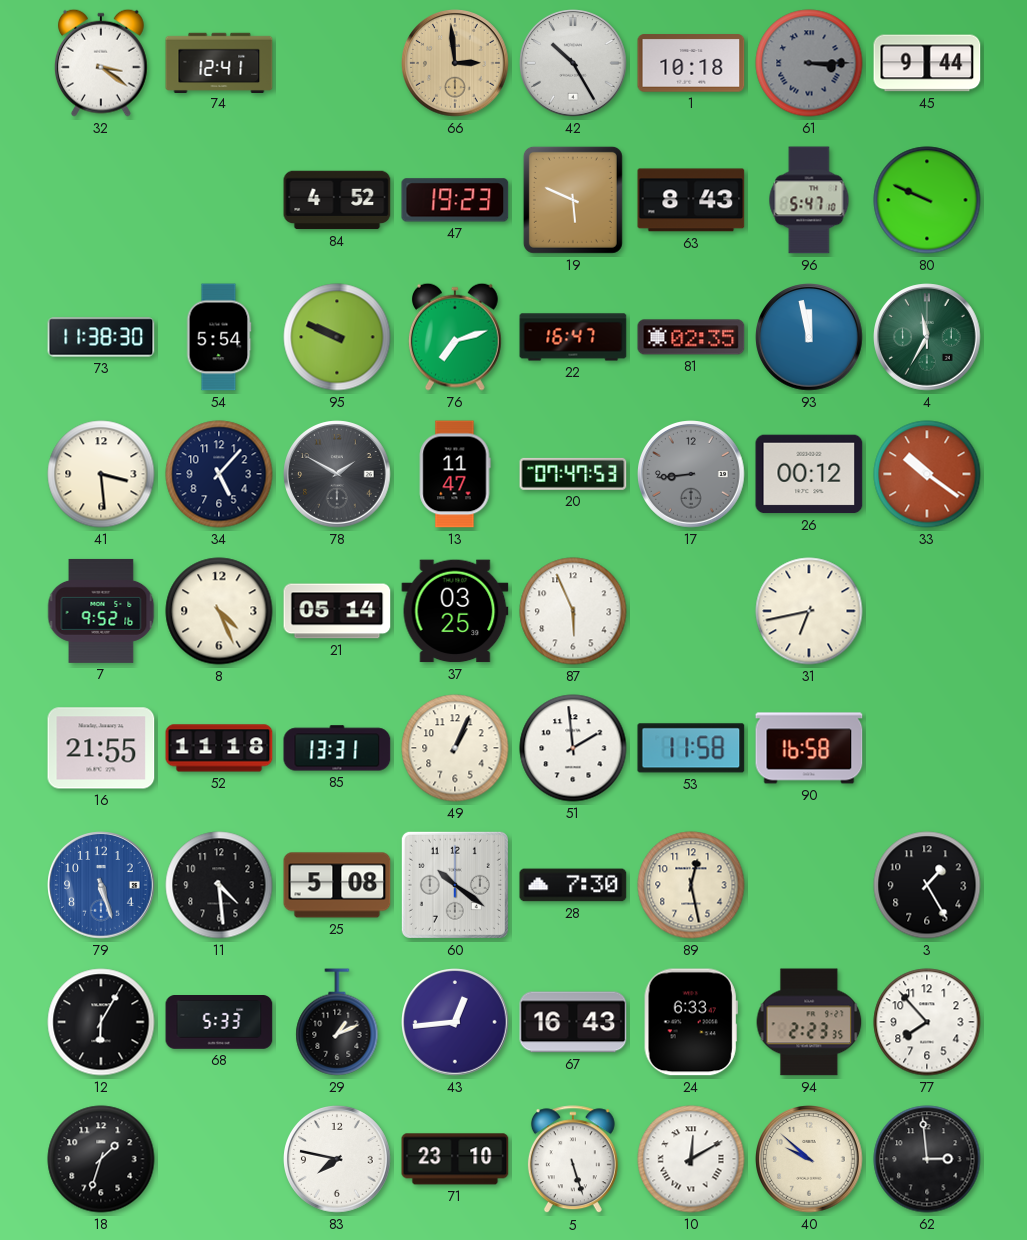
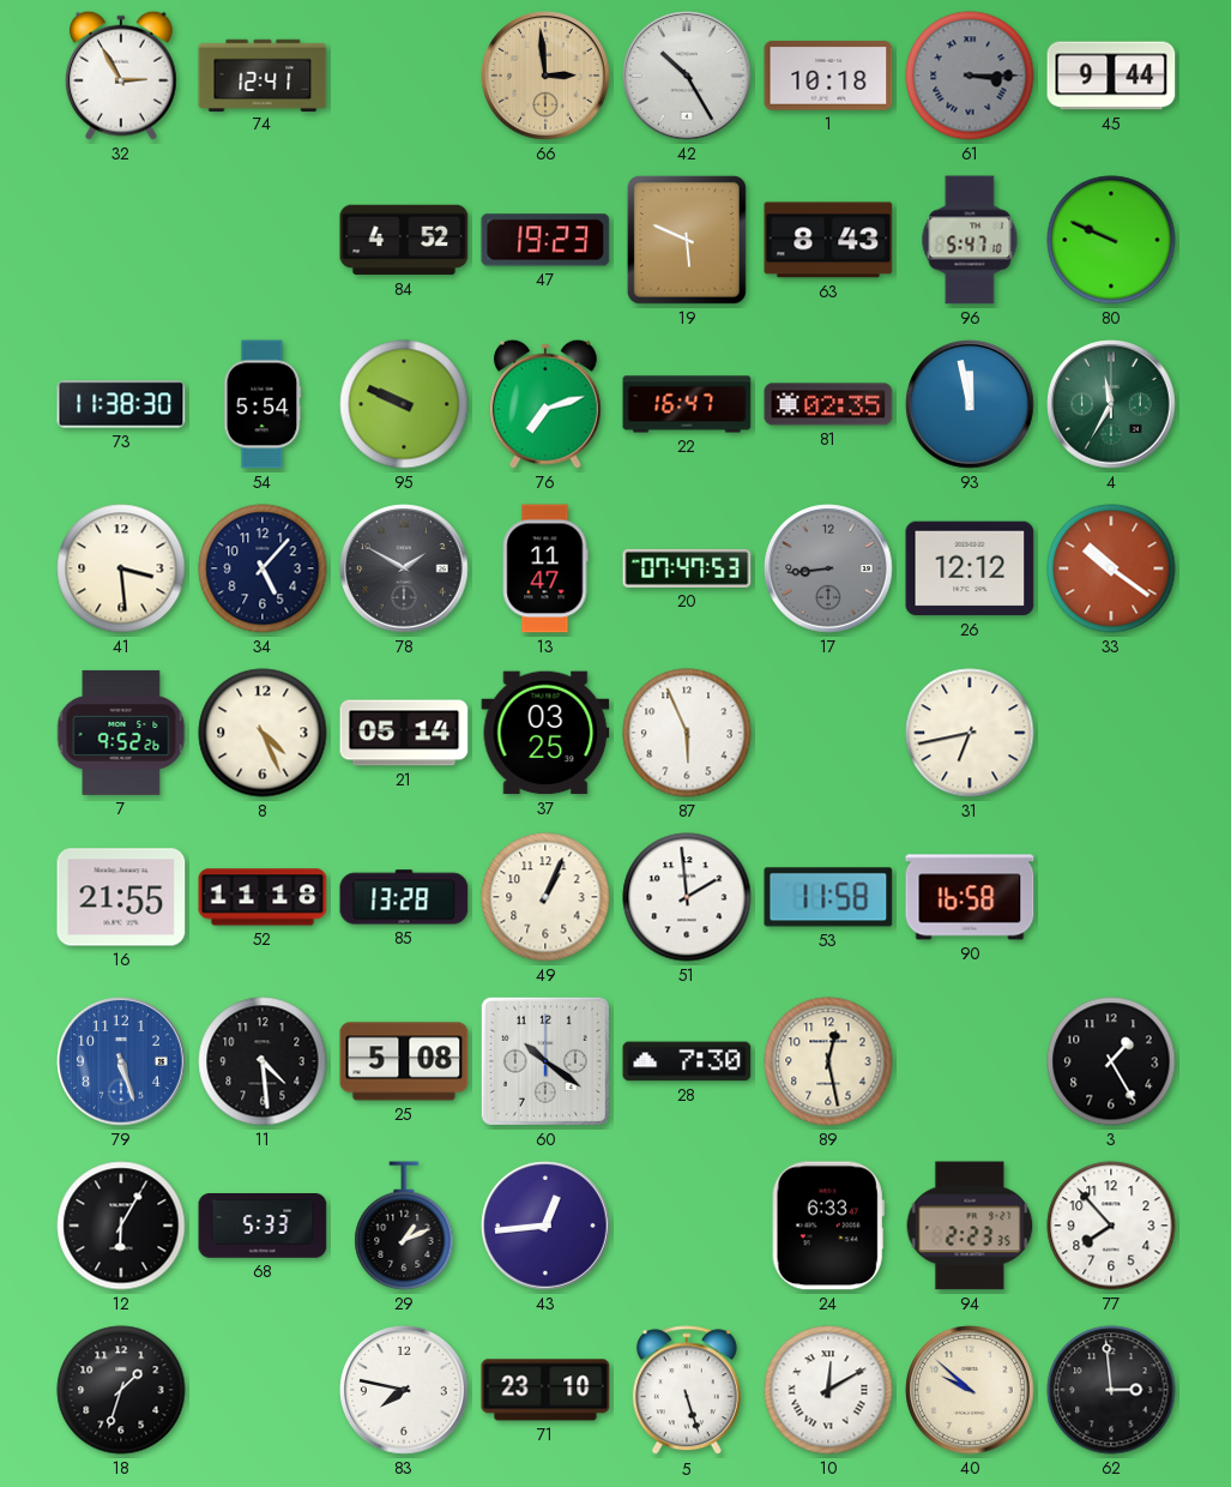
32: 3:21 -> 2:55
26: 00:12 -> 12:12
7: 9:52:16 -> 9:52:26
85: 13:31 -> 13:28
67: 16:43 -> none
